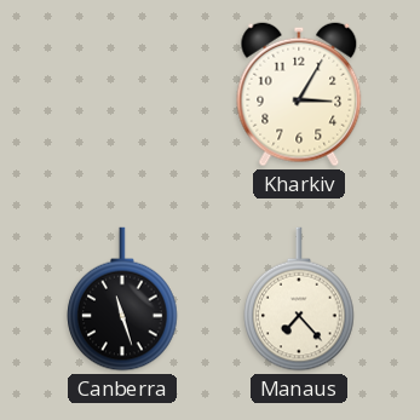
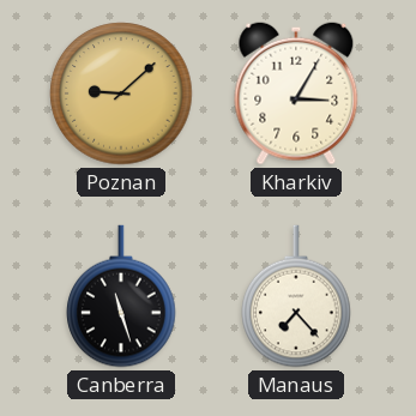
Poznan: none -> 9:08
